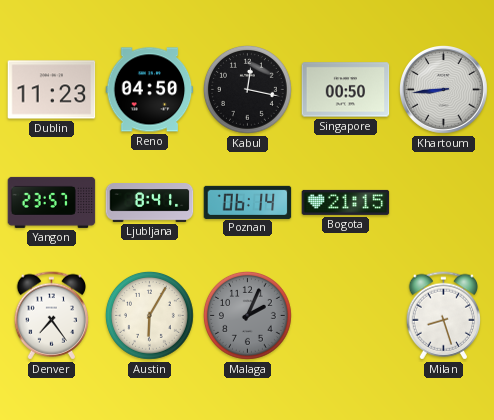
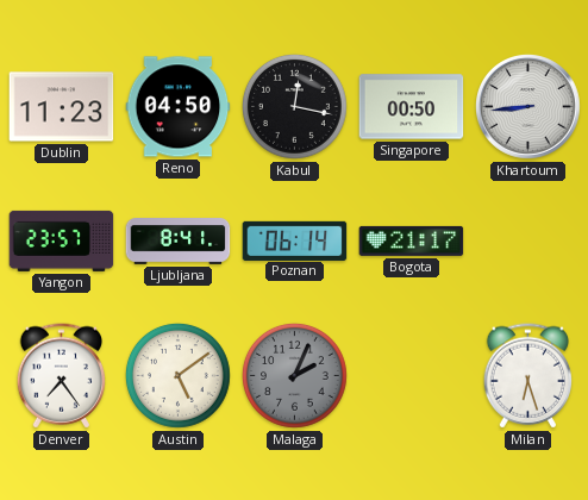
Bogota: 21:15 -> 21:17
Austin: 6:05 -> 5:09
Milan: 8:27 -> 6:27
